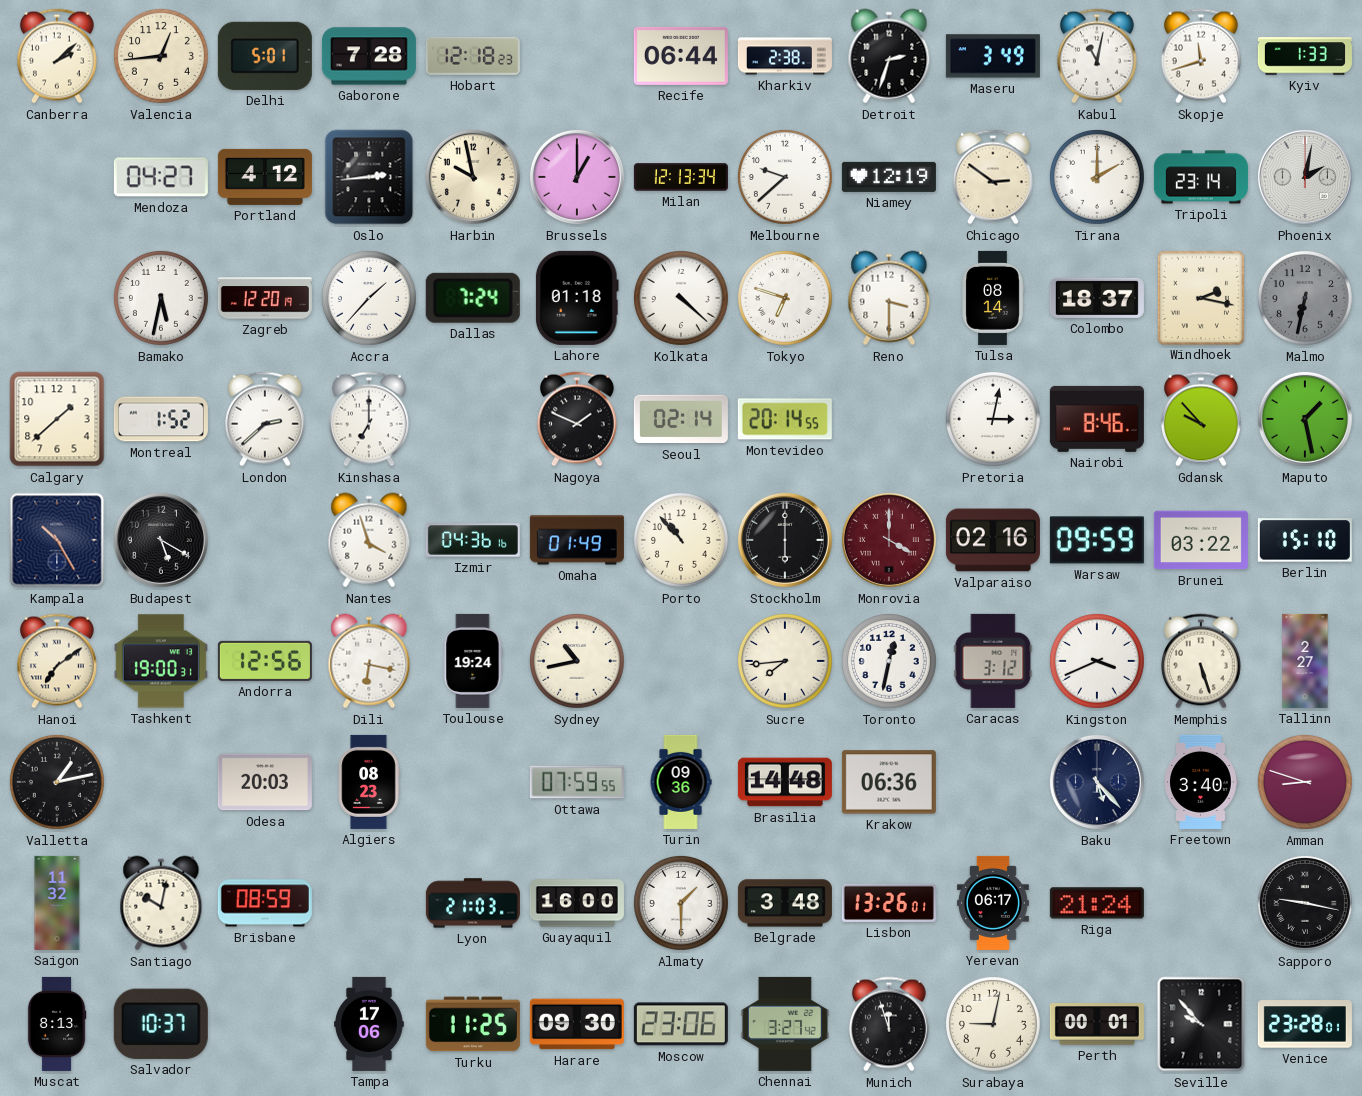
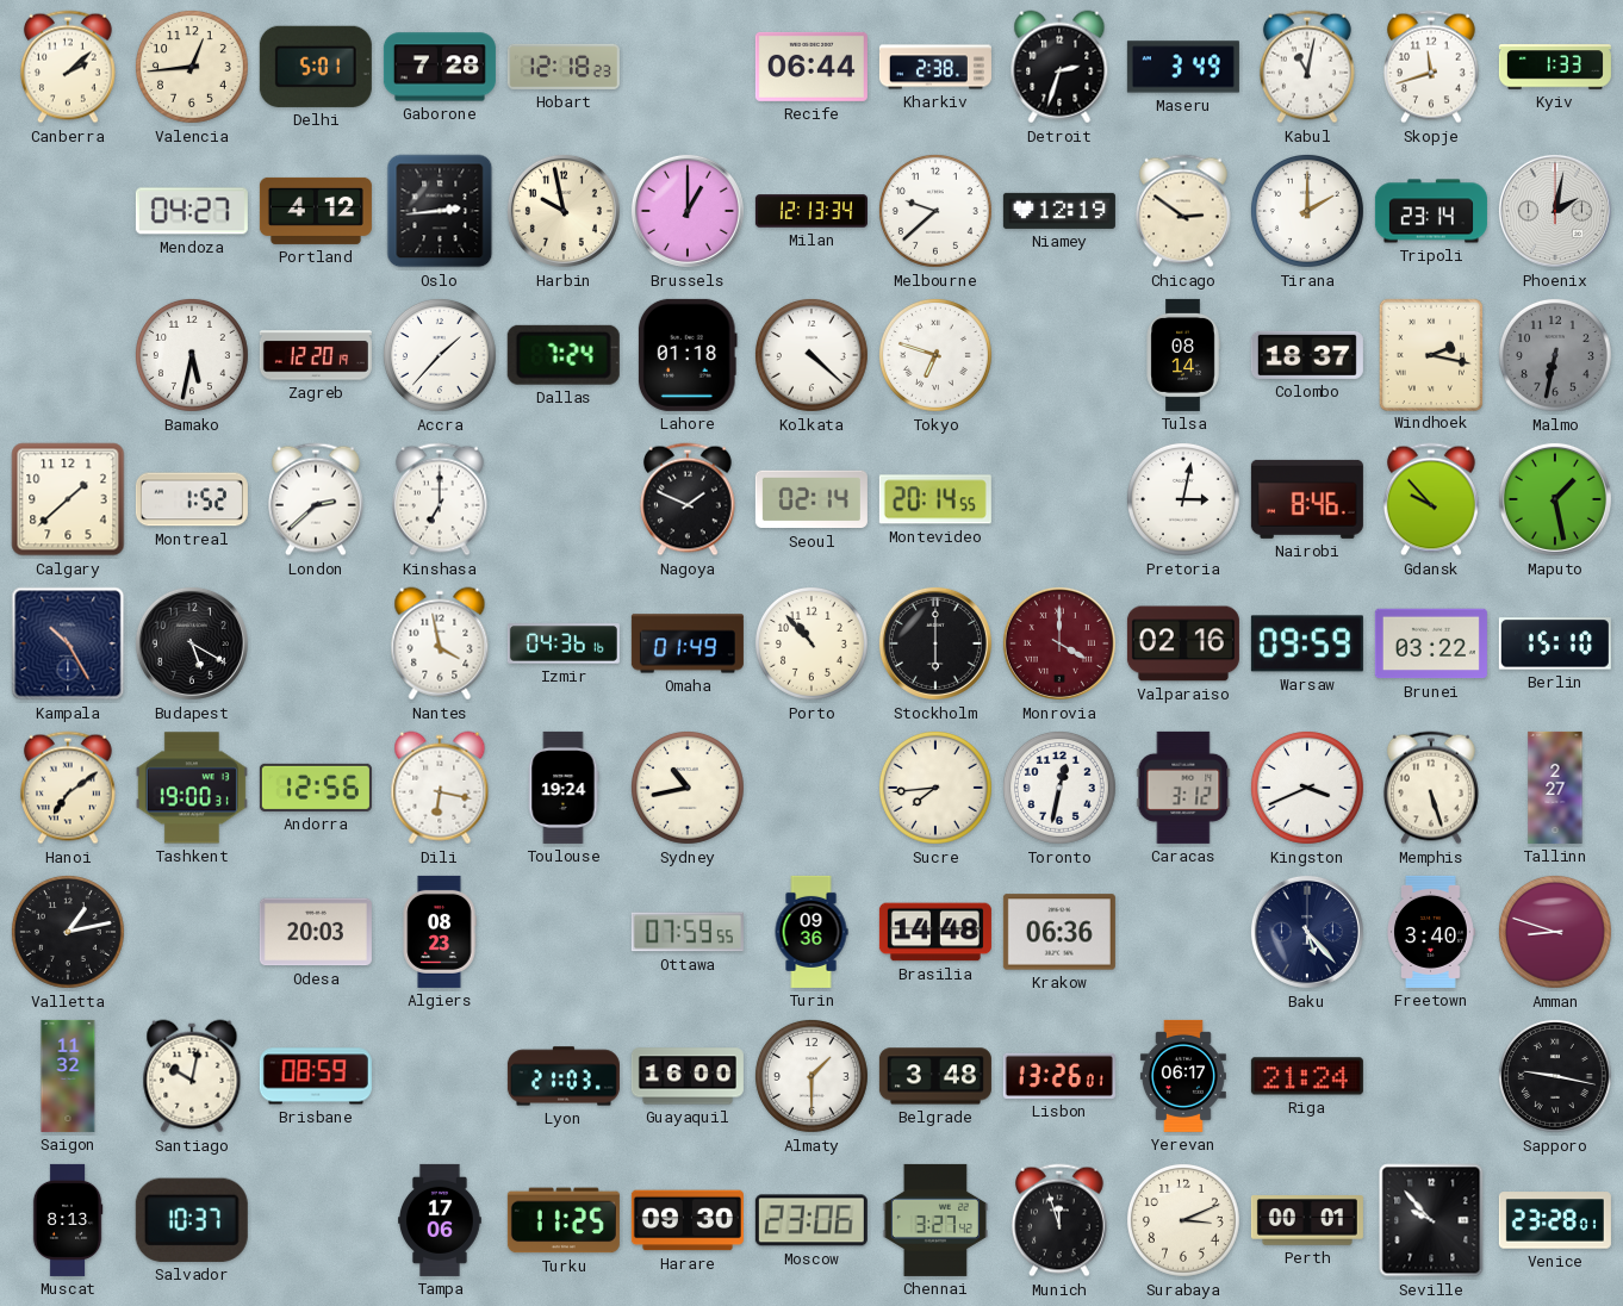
Reno: 3:30 -> none
Nantes: 3:57 -> 3:58
Surabaya: 9:02 -> 3:11
